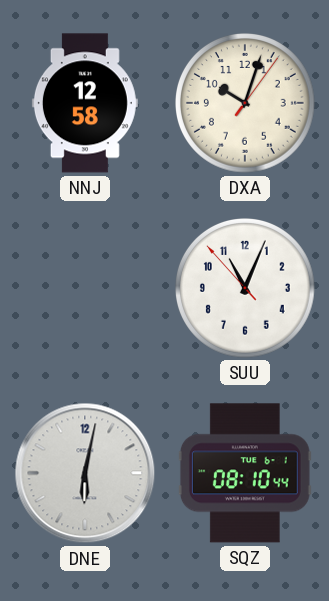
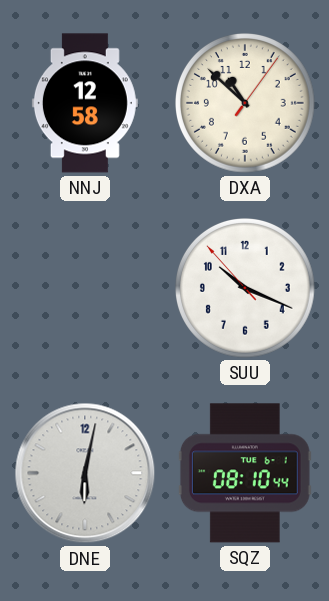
DXA: 10:03 -> 10:52
SUU: 11:03 -> 10:18
